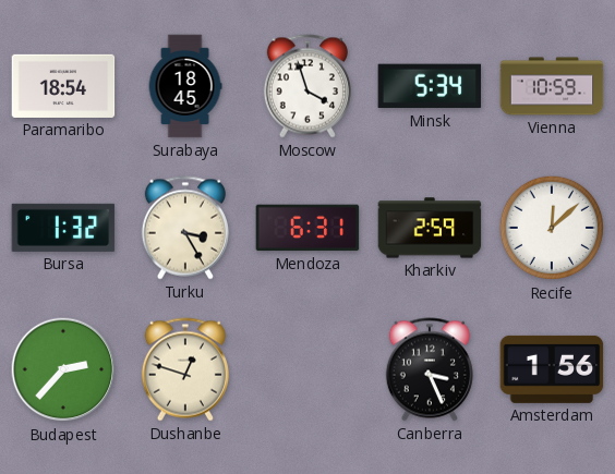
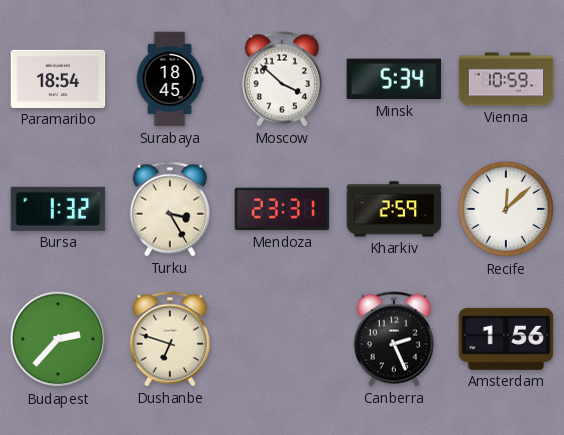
Moscow: 3:57 -> 3:52
Mendoza: 6:31 -> 23:31
Dushanbe: 12:48 -> 6:48
Canberra: 3:26 -> 2:26
